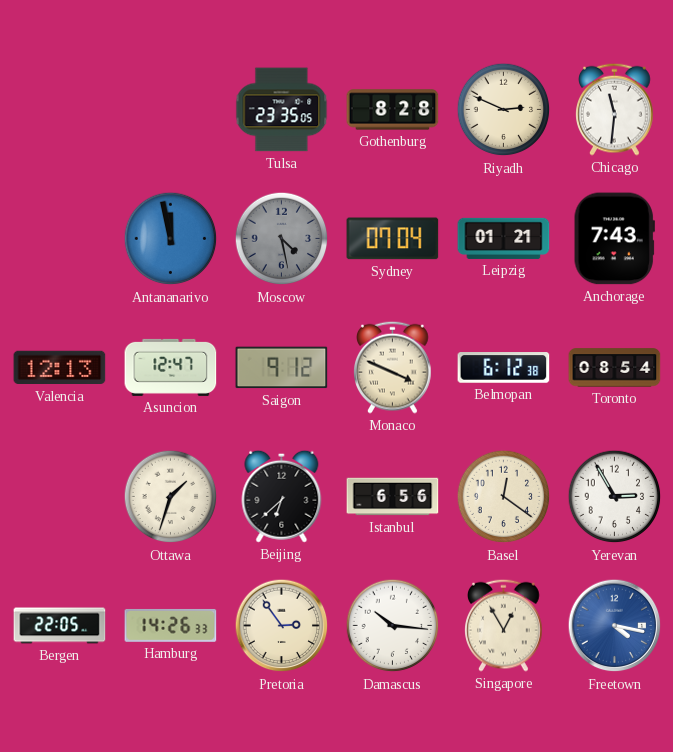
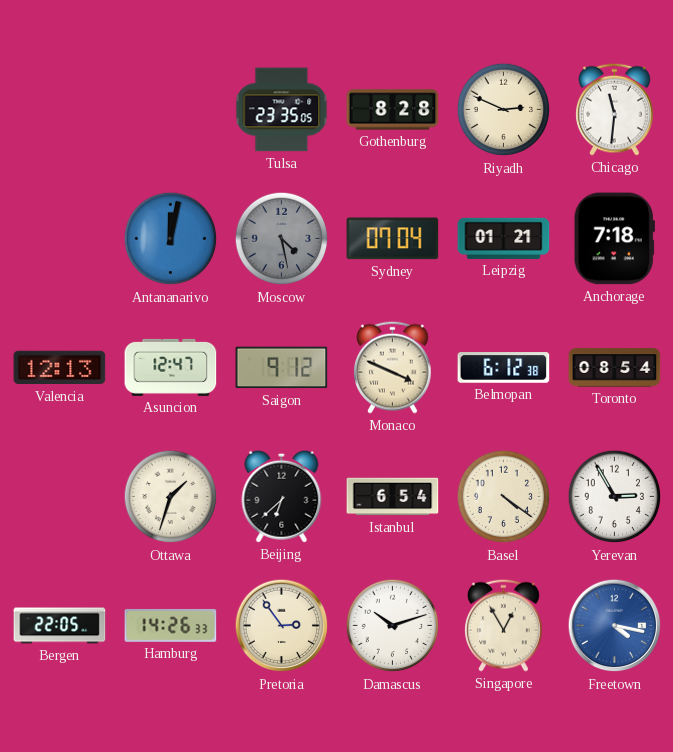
Antananarivo: 11:58 -> 12:02
Anchorage: 7:43 -> 7:18
Istanbul: 6:56 -> 6:54
Basel: 12:21 -> 4:21
Damascus: 10:16 -> 10:12
